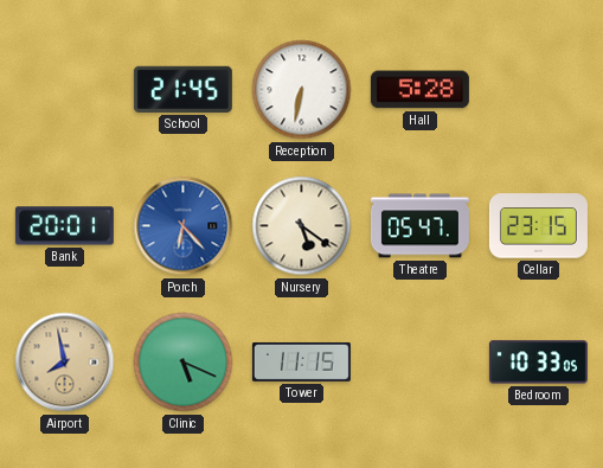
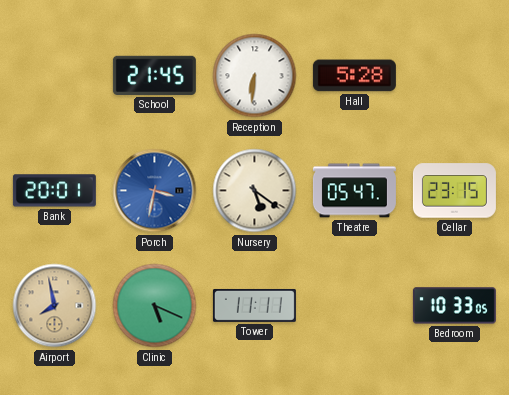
Reception: 6:32 -> 6:31
Porch: 6:23 -> 3:32
Tower: 11:15 -> 11:11
